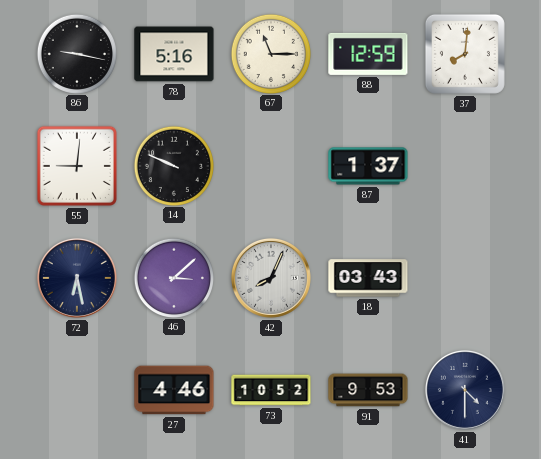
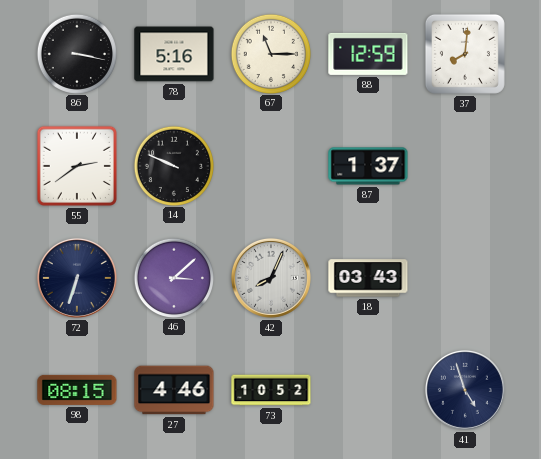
86: 9:17 -> 3:17
55: 9:01 -> 2:39
72: 6:28 -> 6:33
98: none -> 08:15
91: 9:53 -> none
41: 4:30 -> 4:57
